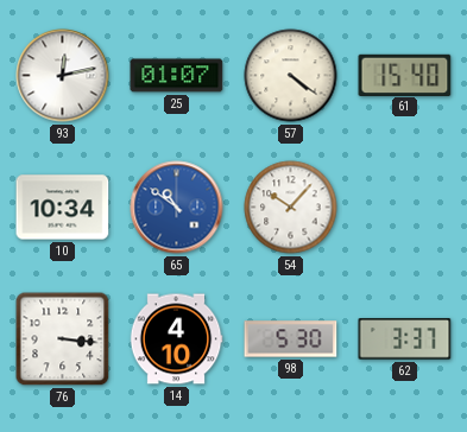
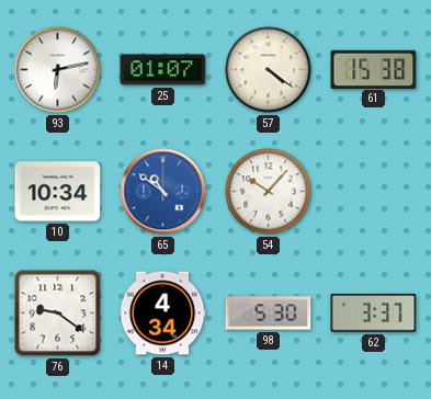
93: 12:13 -> 6:13
61: 15:40 -> 15:38
76: 3:16 -> 9:21
14: 4:10 -> 4:34
